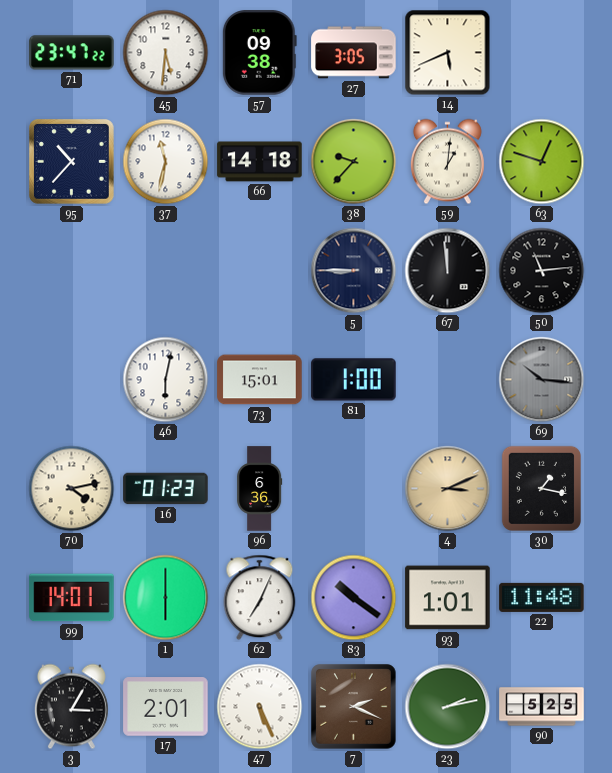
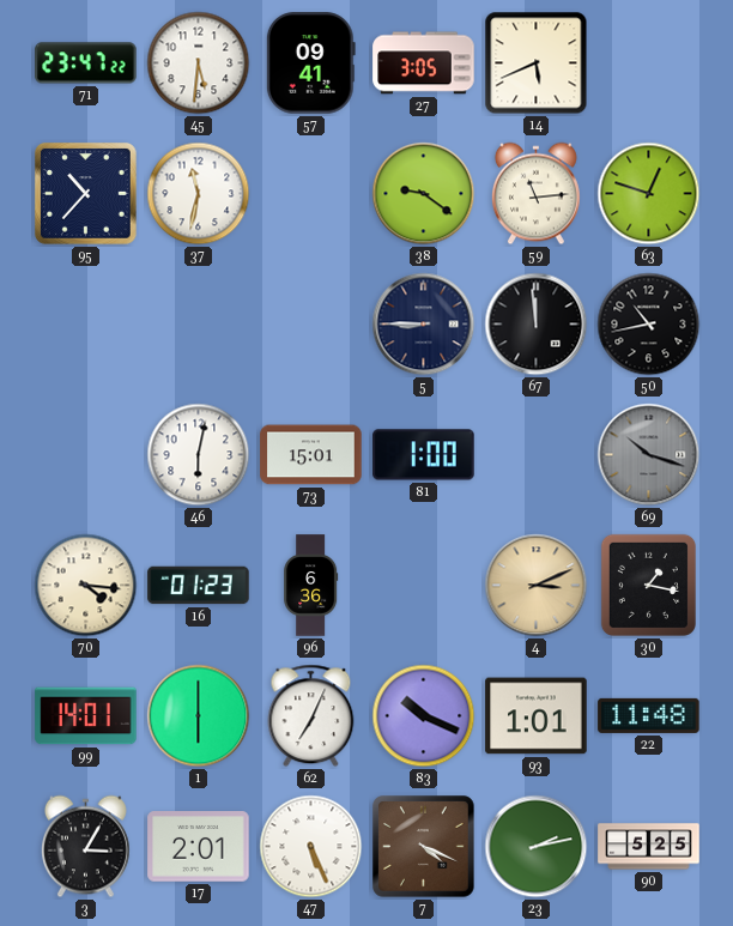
57: 09:38 -> 09:41
66: 14:18 -> none
38: 9:37 -> 9:21
59: 1:01 -> 11:14
50: 11:14 -> 10:43
69: 10:16 -> 10:18
70: 4:13 -> 4:16
83: 10:21 -> 10:19
7: 2:19 -> 4:19
